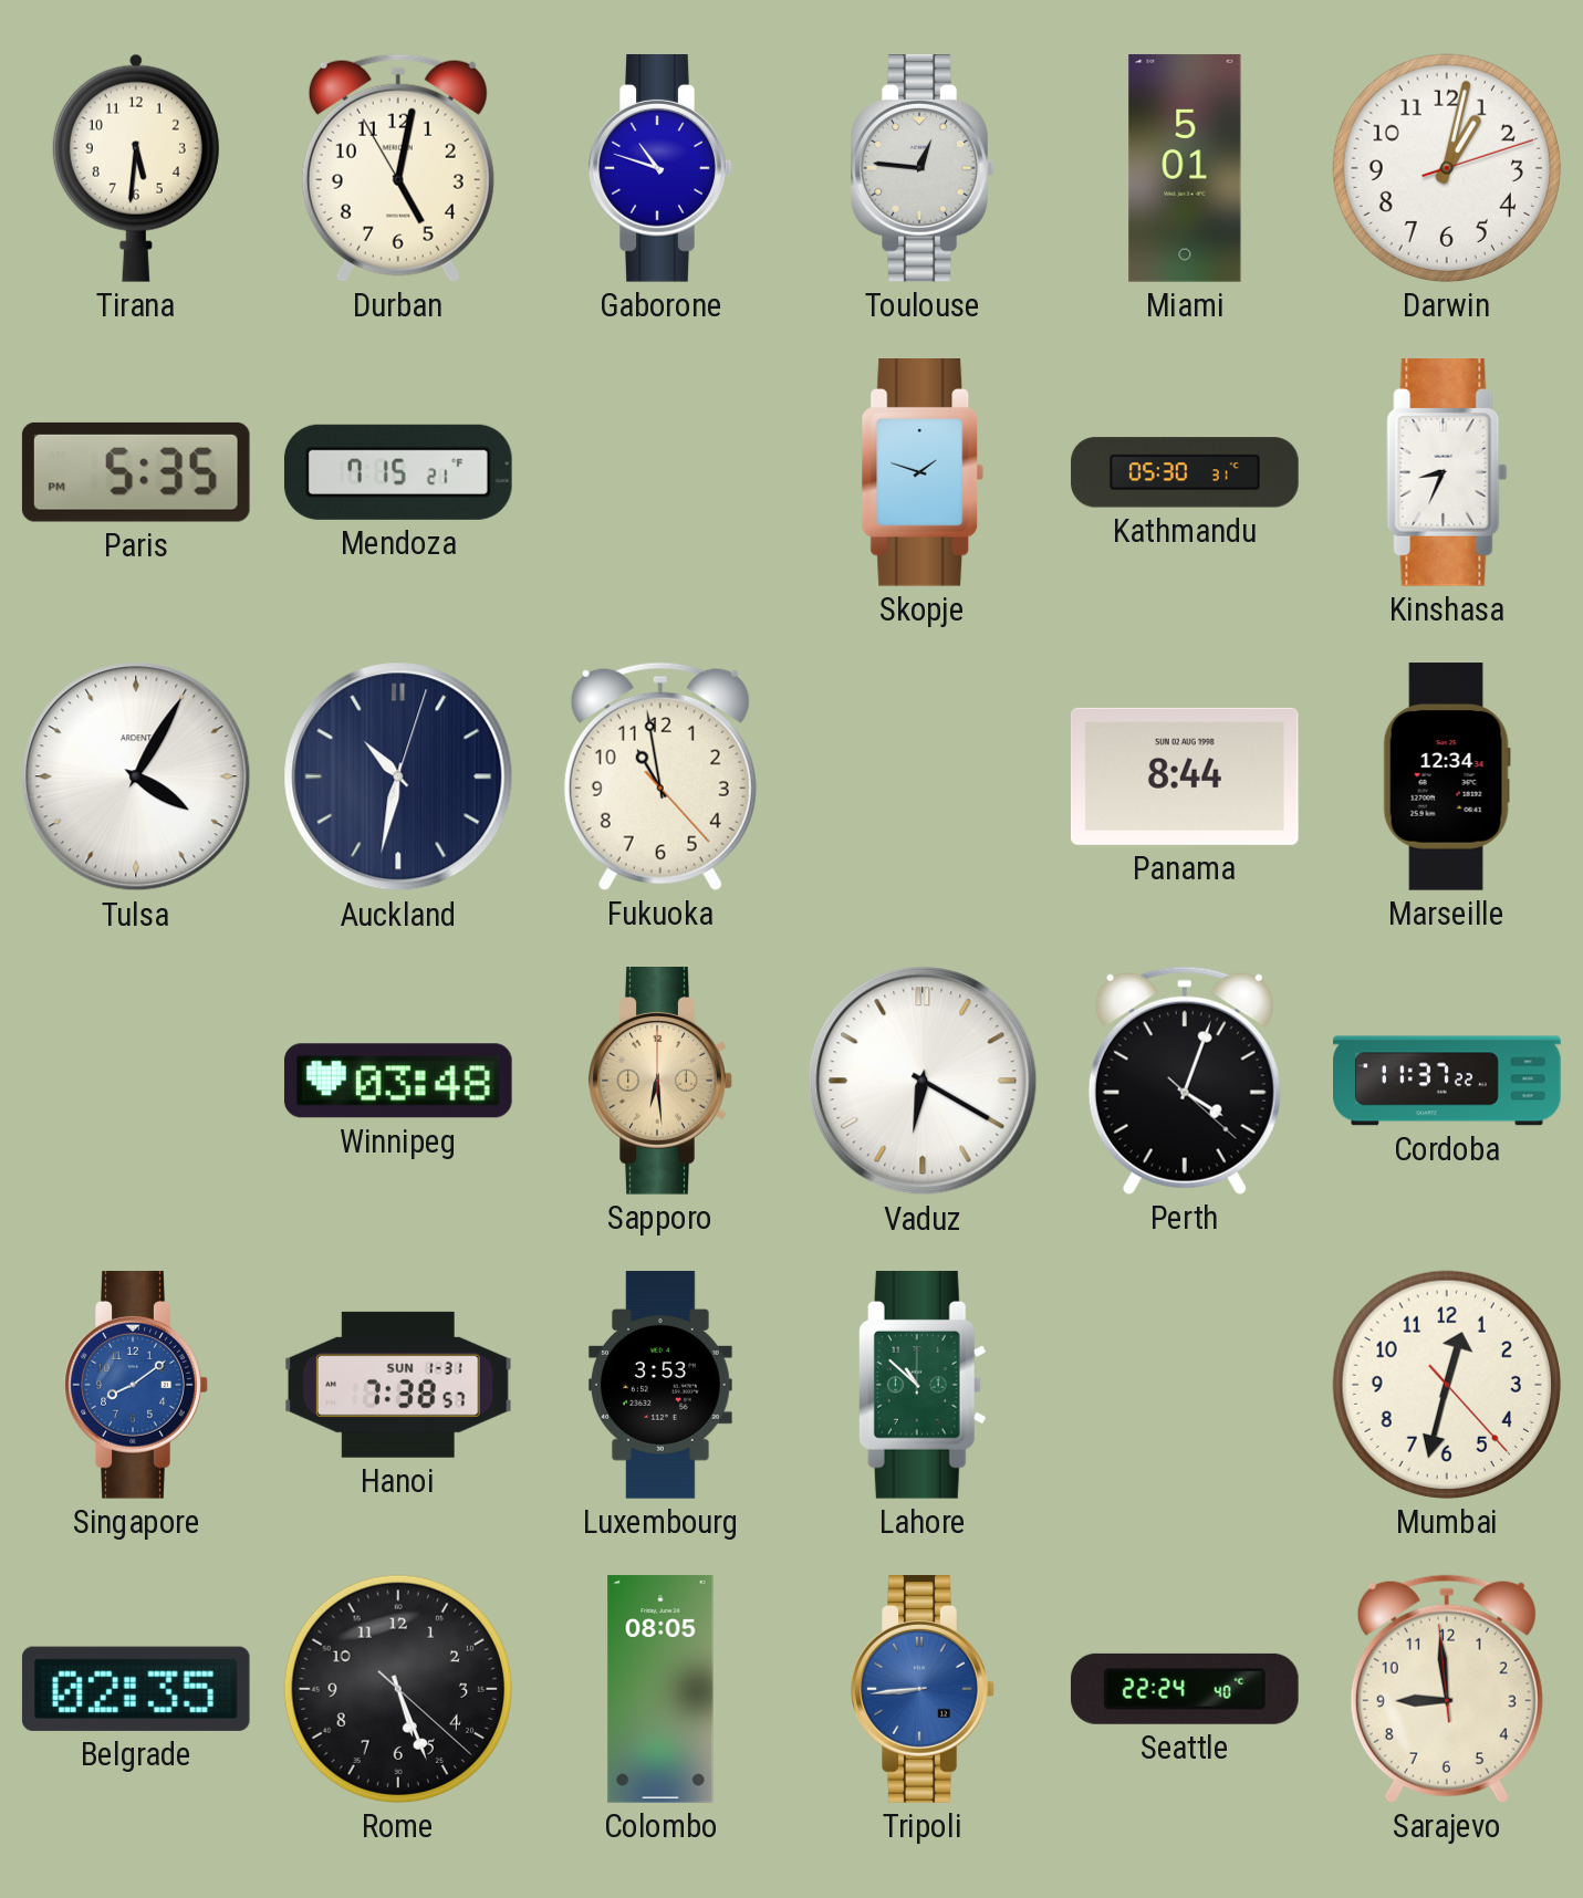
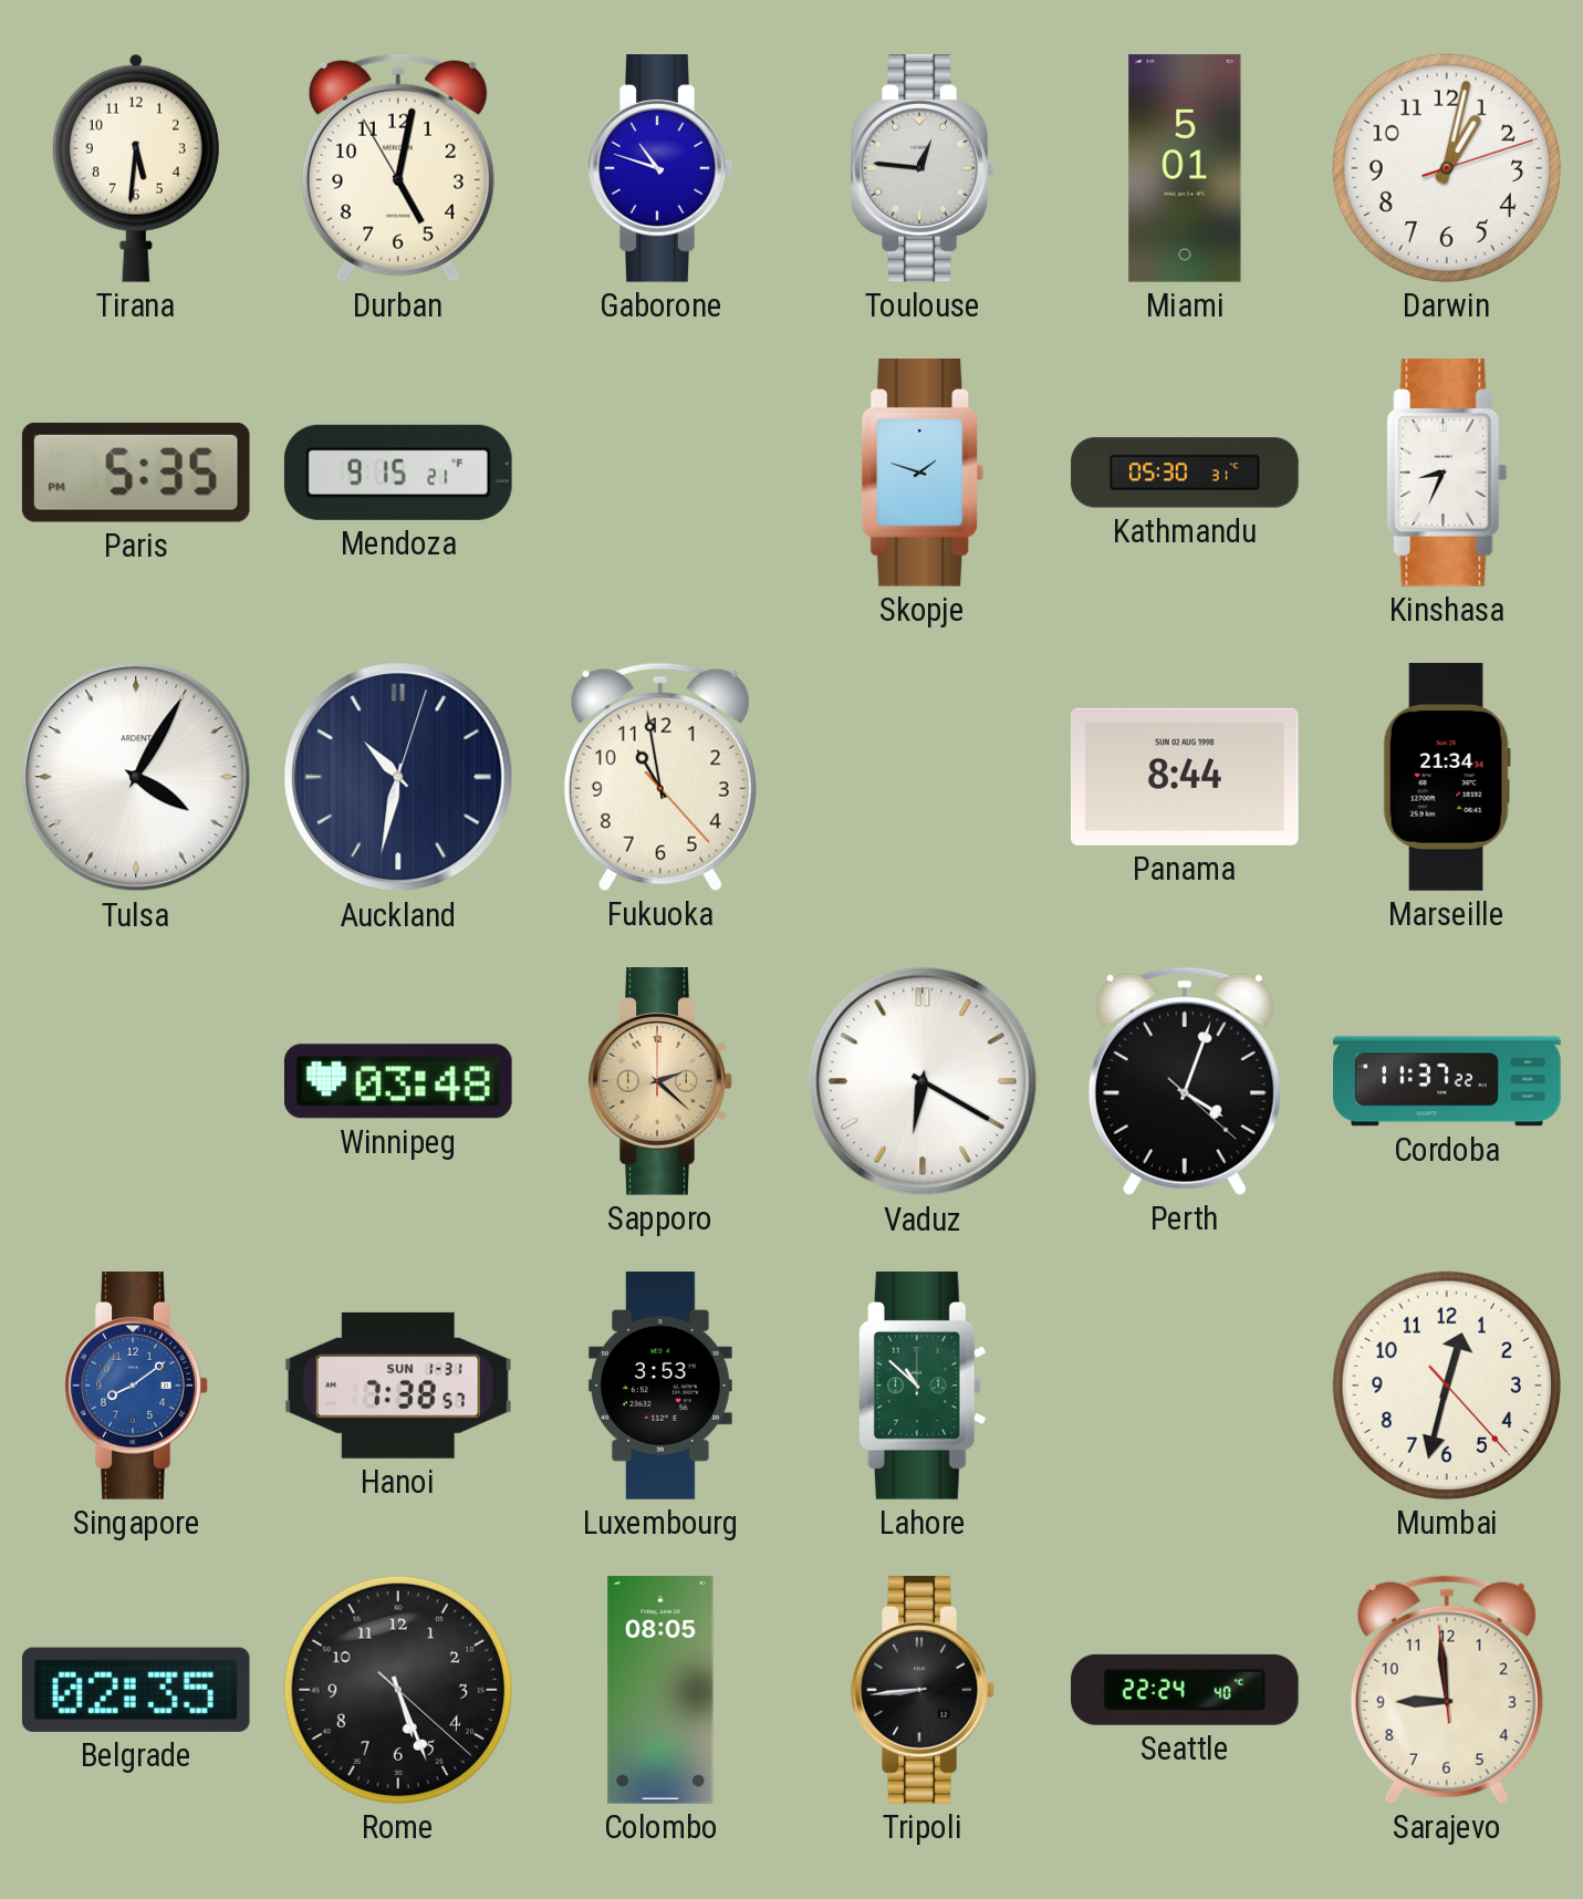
Mendoza: 7:15 -> 9:15
Marseille: 12:34 -> 21:34
Sapporo: 6:29 -> 2:22
Tripoli dial: blue -> black
